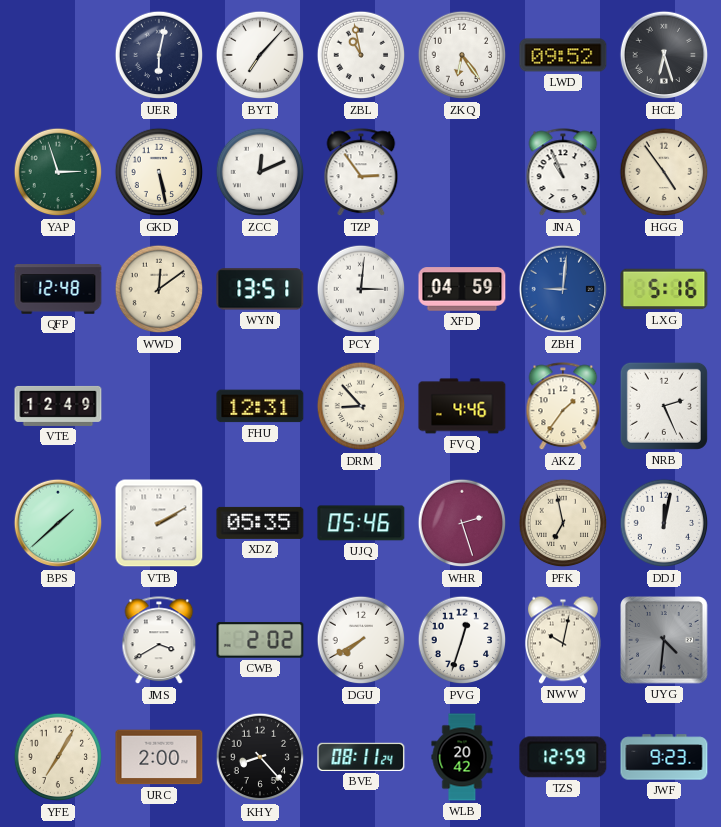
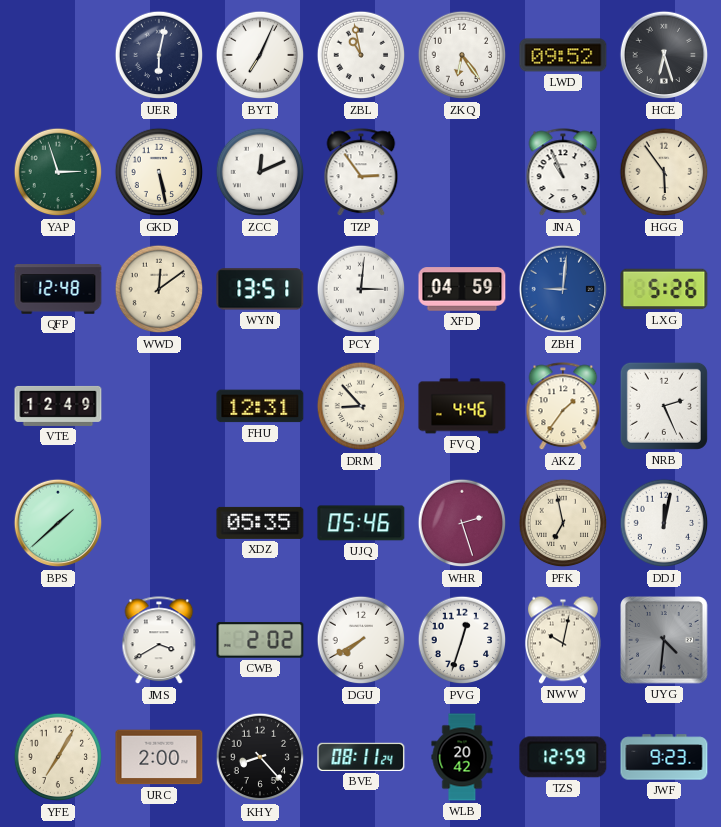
BYT: 7:07 -> 7:04
HGG: 4:54 -> 5:54
LXG: 5:16 -> 5:26
VTB: 2:10 -> none
